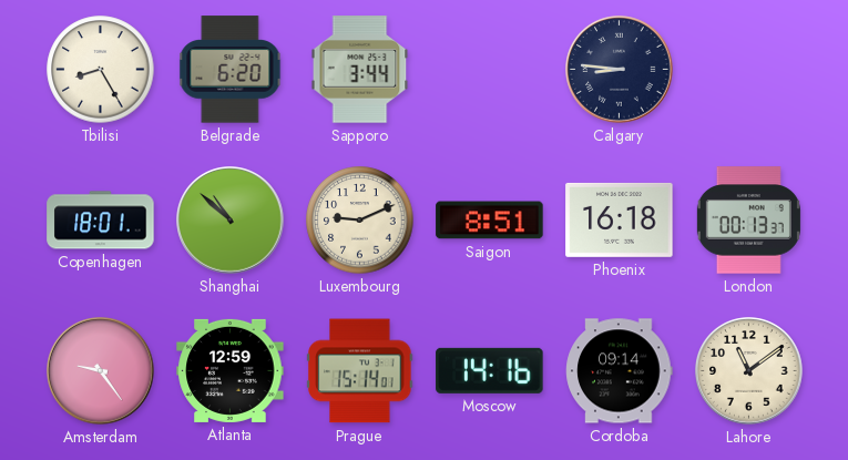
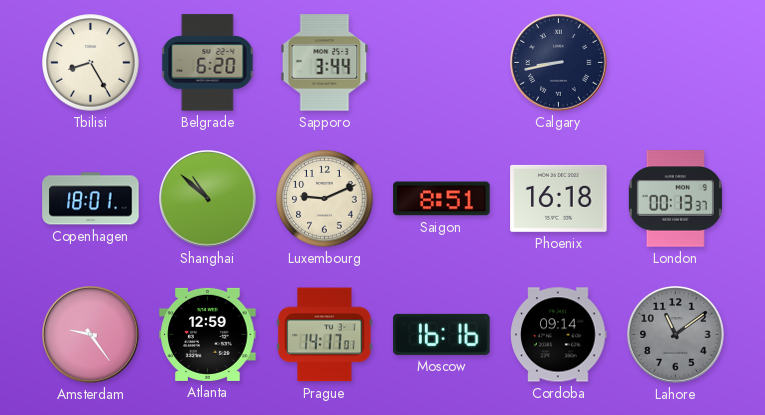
Calgary: 8:46 -> 8:43
Prague: 15:14 -> 14:17
Moscow: 14:16 -> 16:16
Lahore dial: cream -> grey
